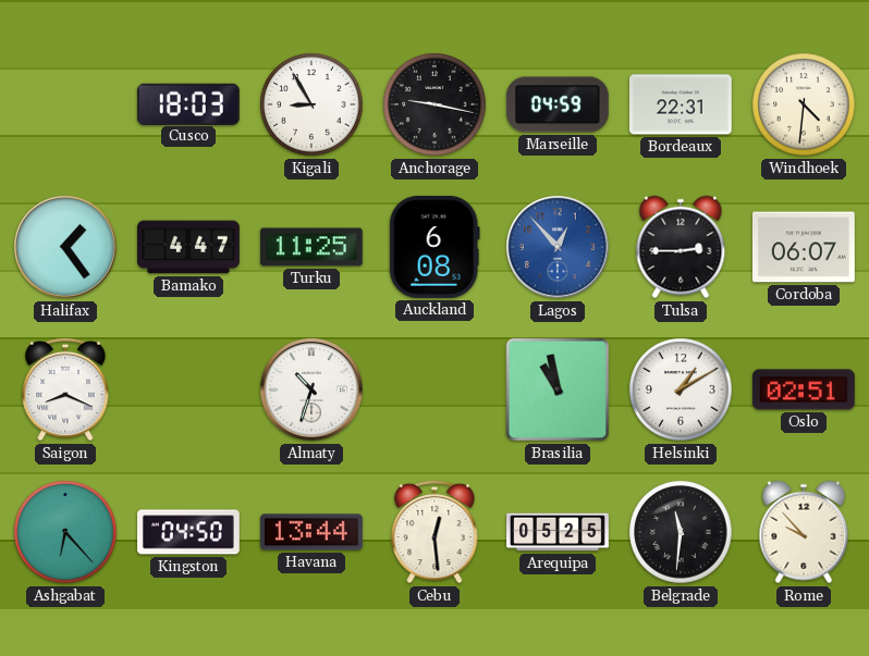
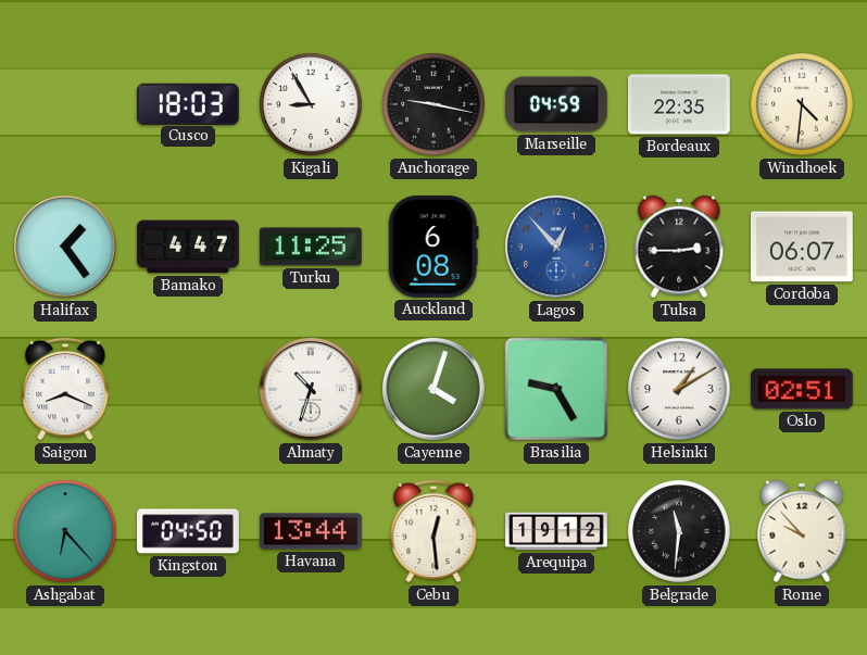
Bordeaux: 22:31 -> 22:35
Cayenne: none -> 4:03
Brasilia: 10:58 -> 9:25
Arequipa: 05:25 -> 19:12
